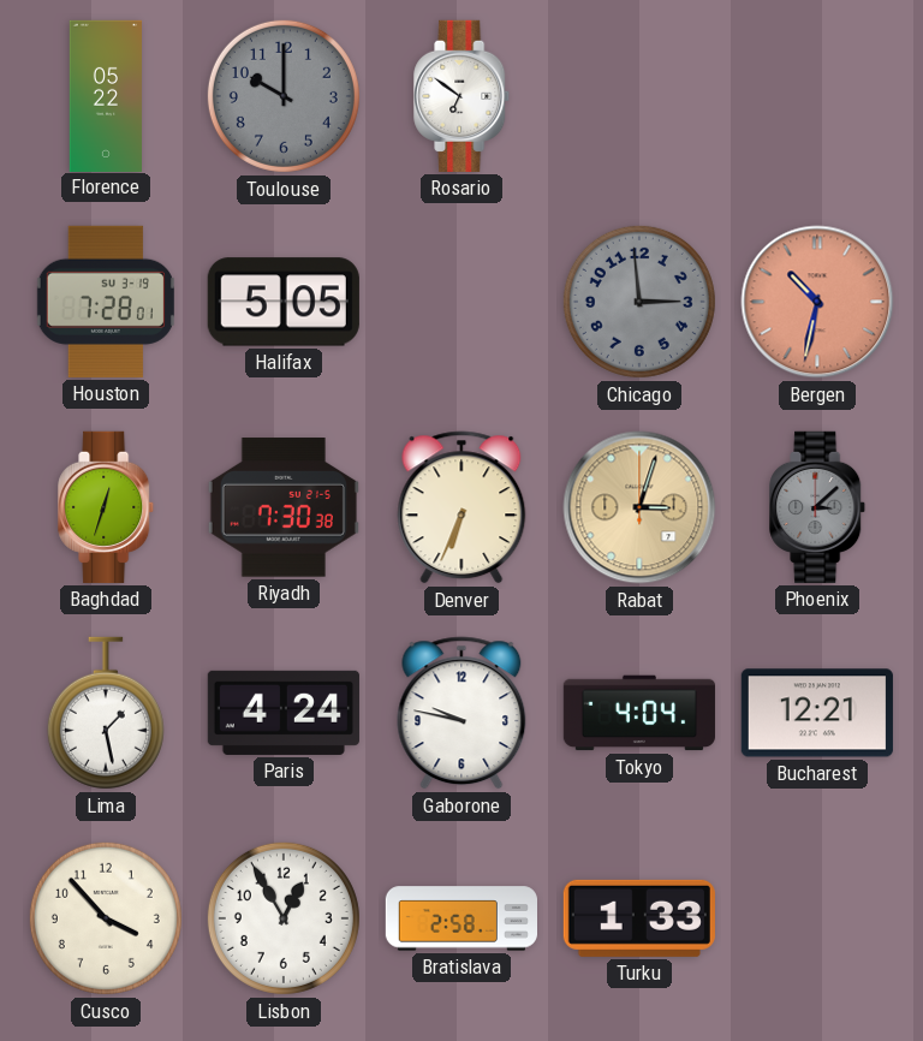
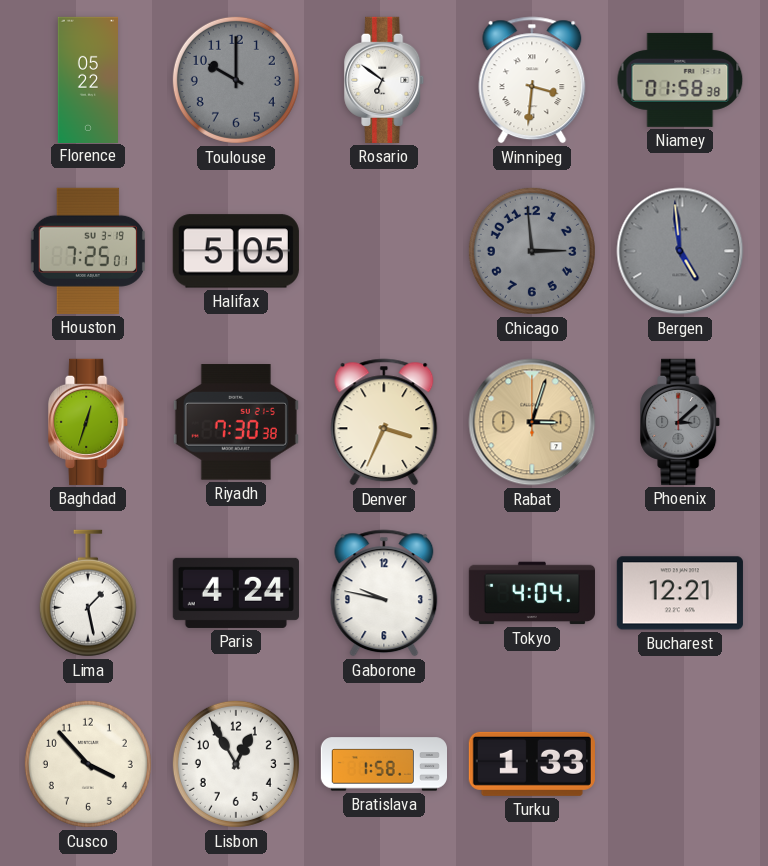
Winnipeg: none -> 3:31
Niamey: none -> 01:58
Houston: 7:28 -> 7:25
Bergen: 10:32 -> 4:59
Bergen dial: salmon -> grey
Denver: 6:34 -> 3:34
Bratislava: 2:58 -> 1:58
